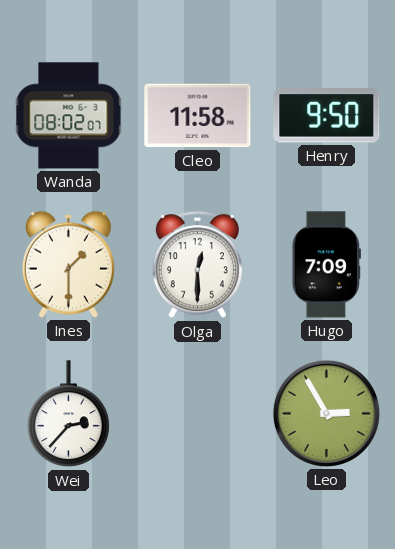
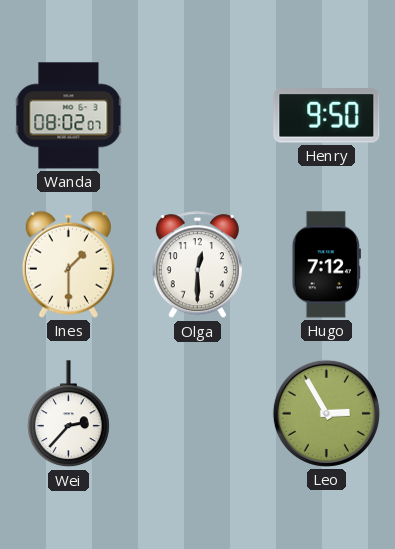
Cleo: 11:58 -> none
Hugo: 7:09 -> 7:12
